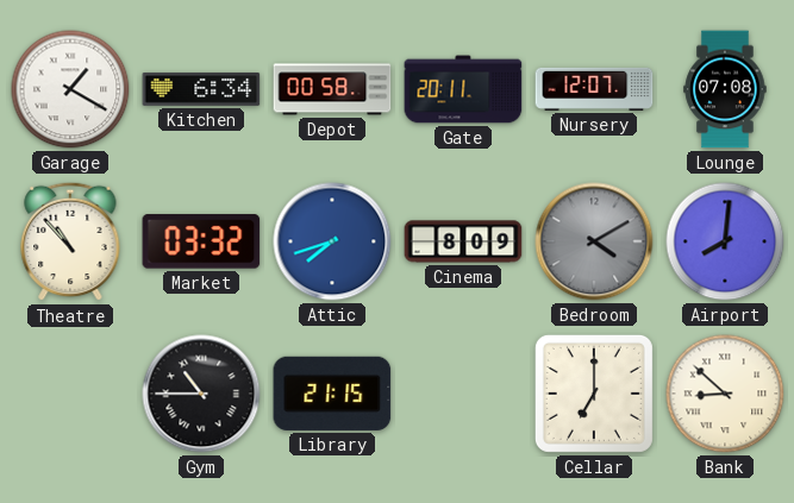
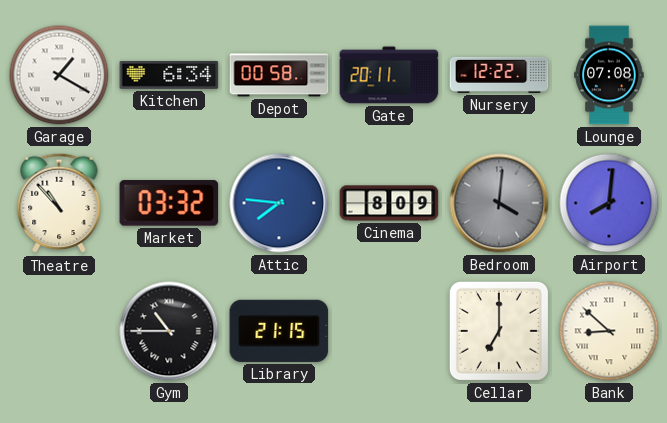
Nursery: 12:07 -> 12:22
Attic: 7:42 -> 7:46
Bedroom: 4:10 -> 4:01
